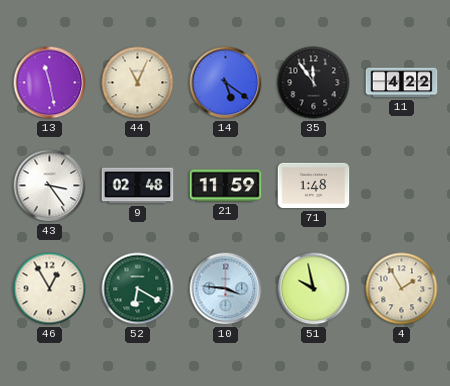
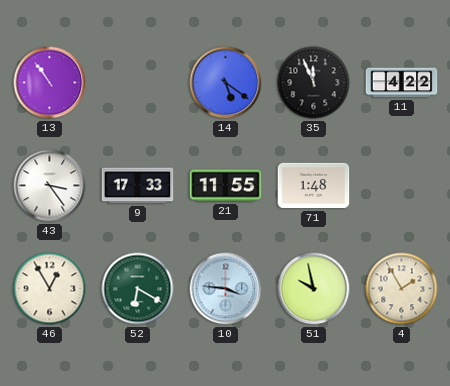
13: 11:28 -> 10:54
44: 11:04 -> none
35: 11:54 -> 11:56
9: 02:48 -> 17:33
21: 11:59 -> 11:55
